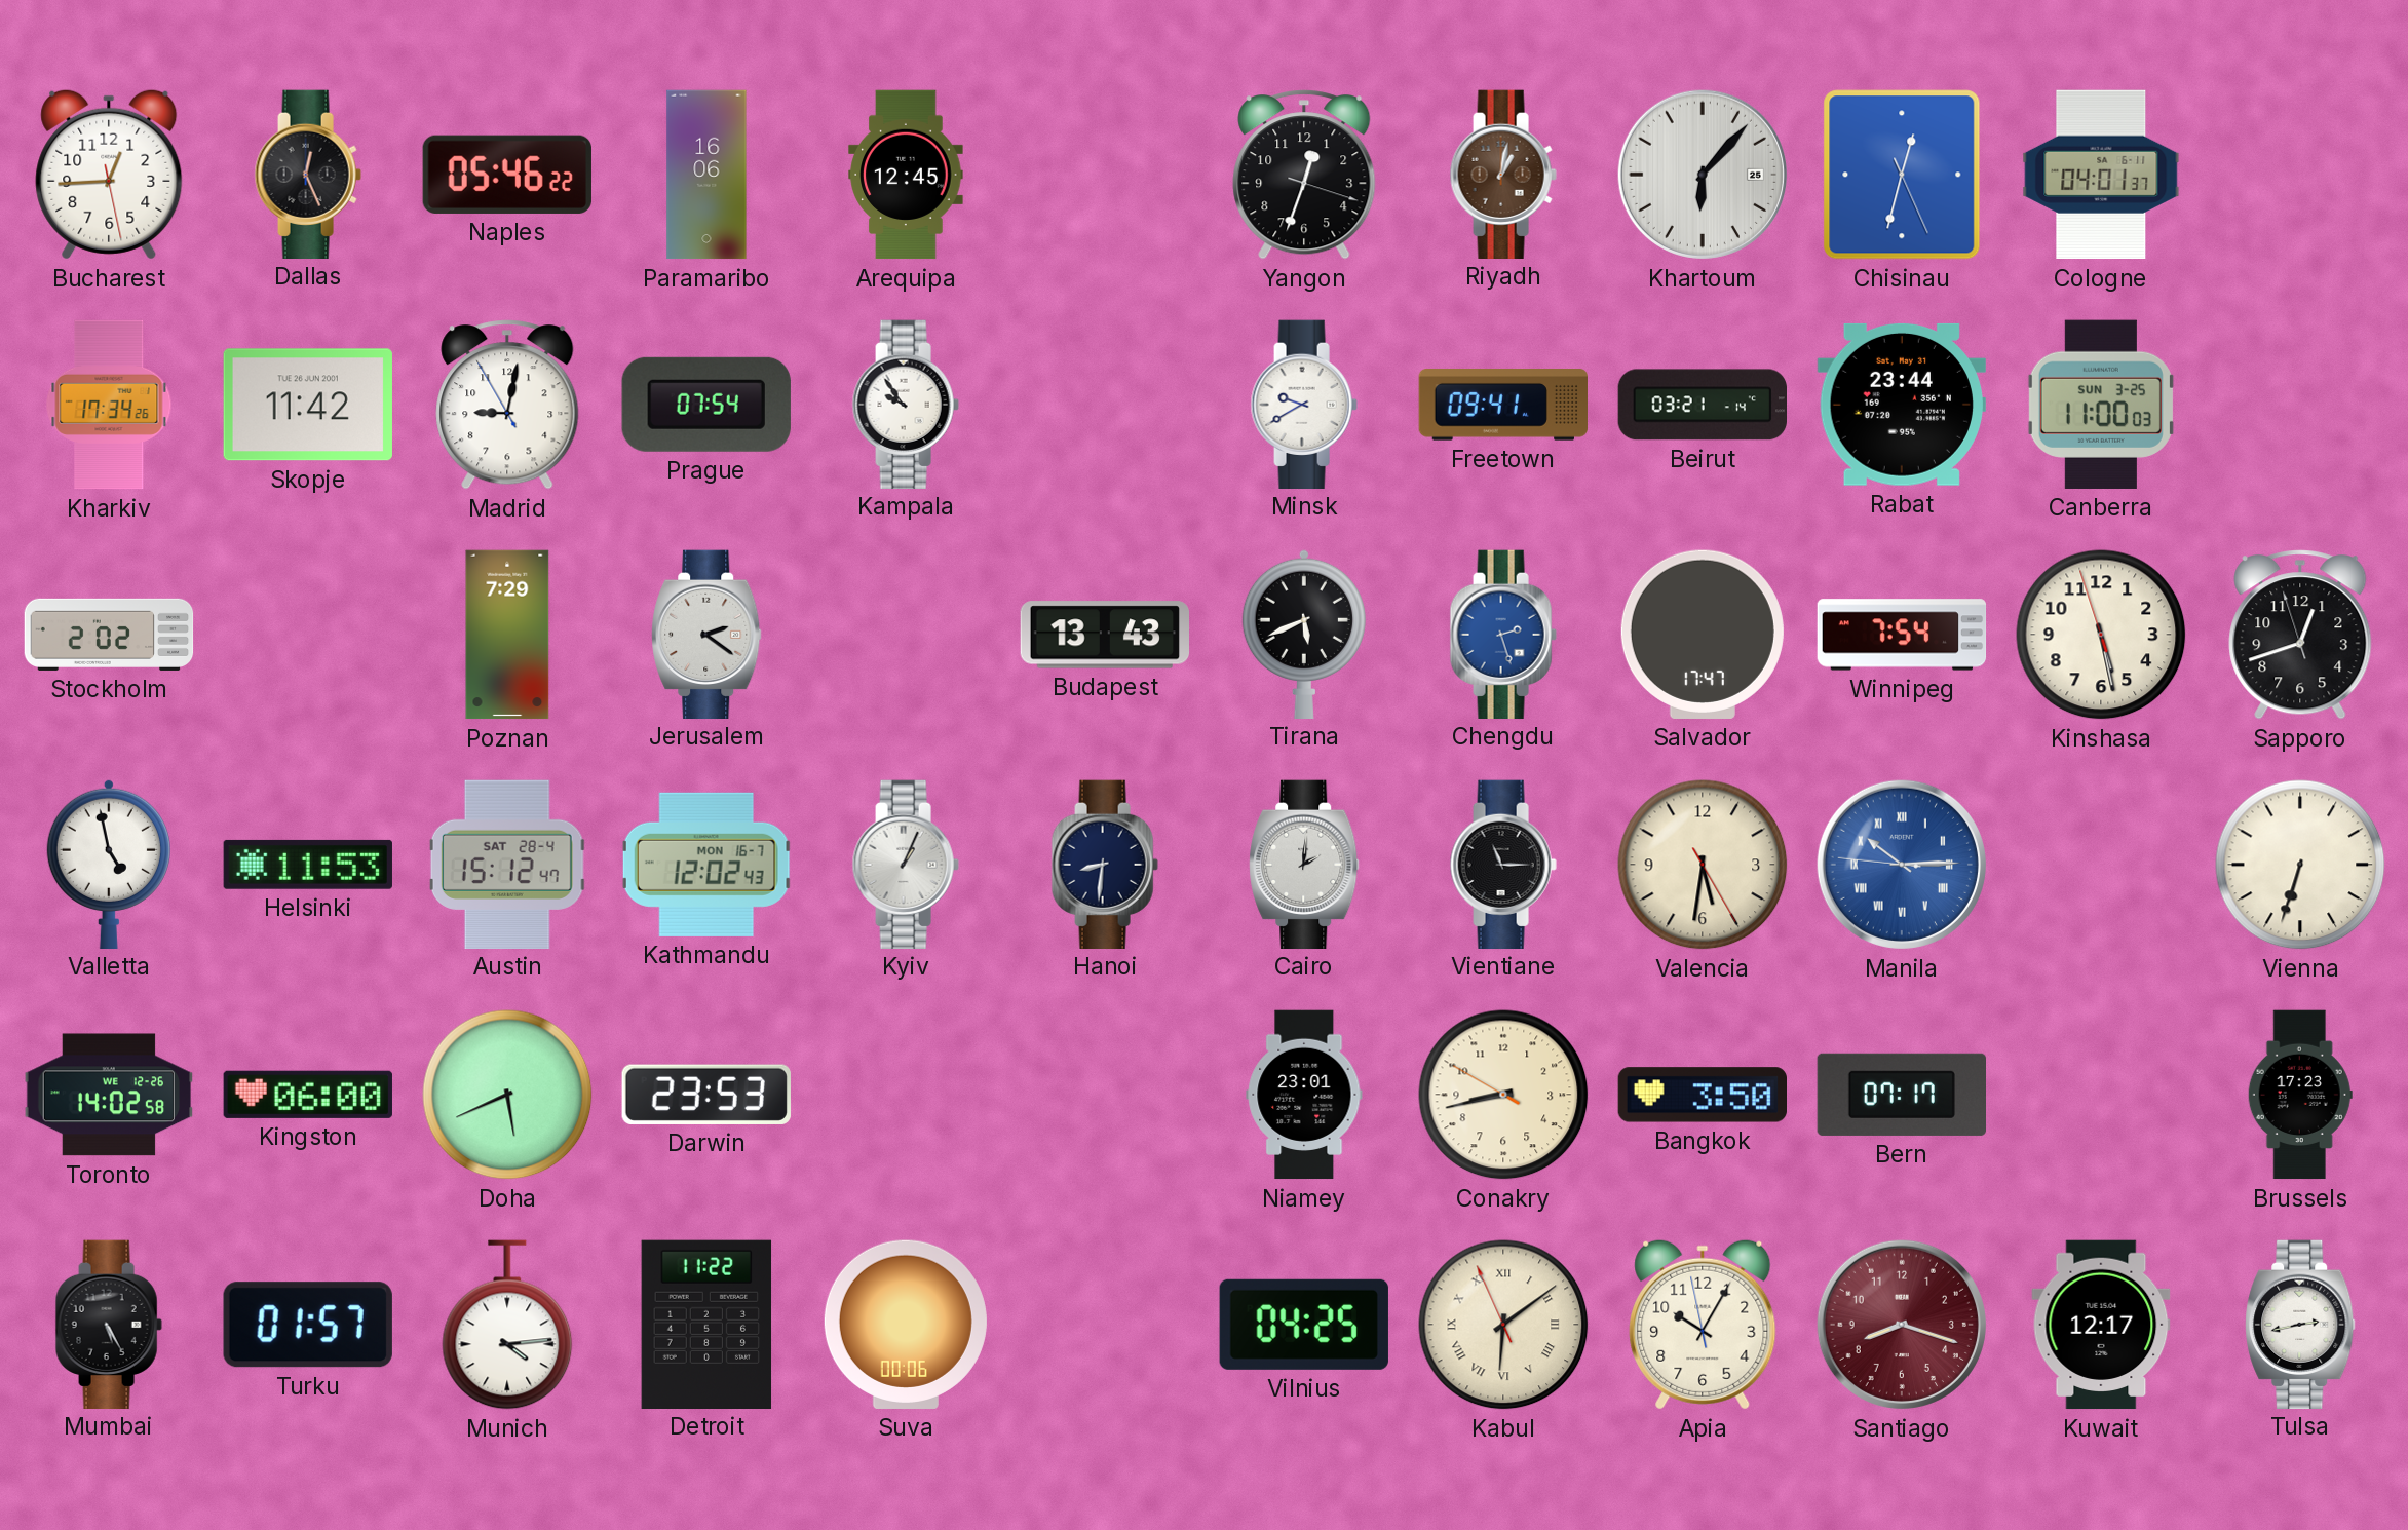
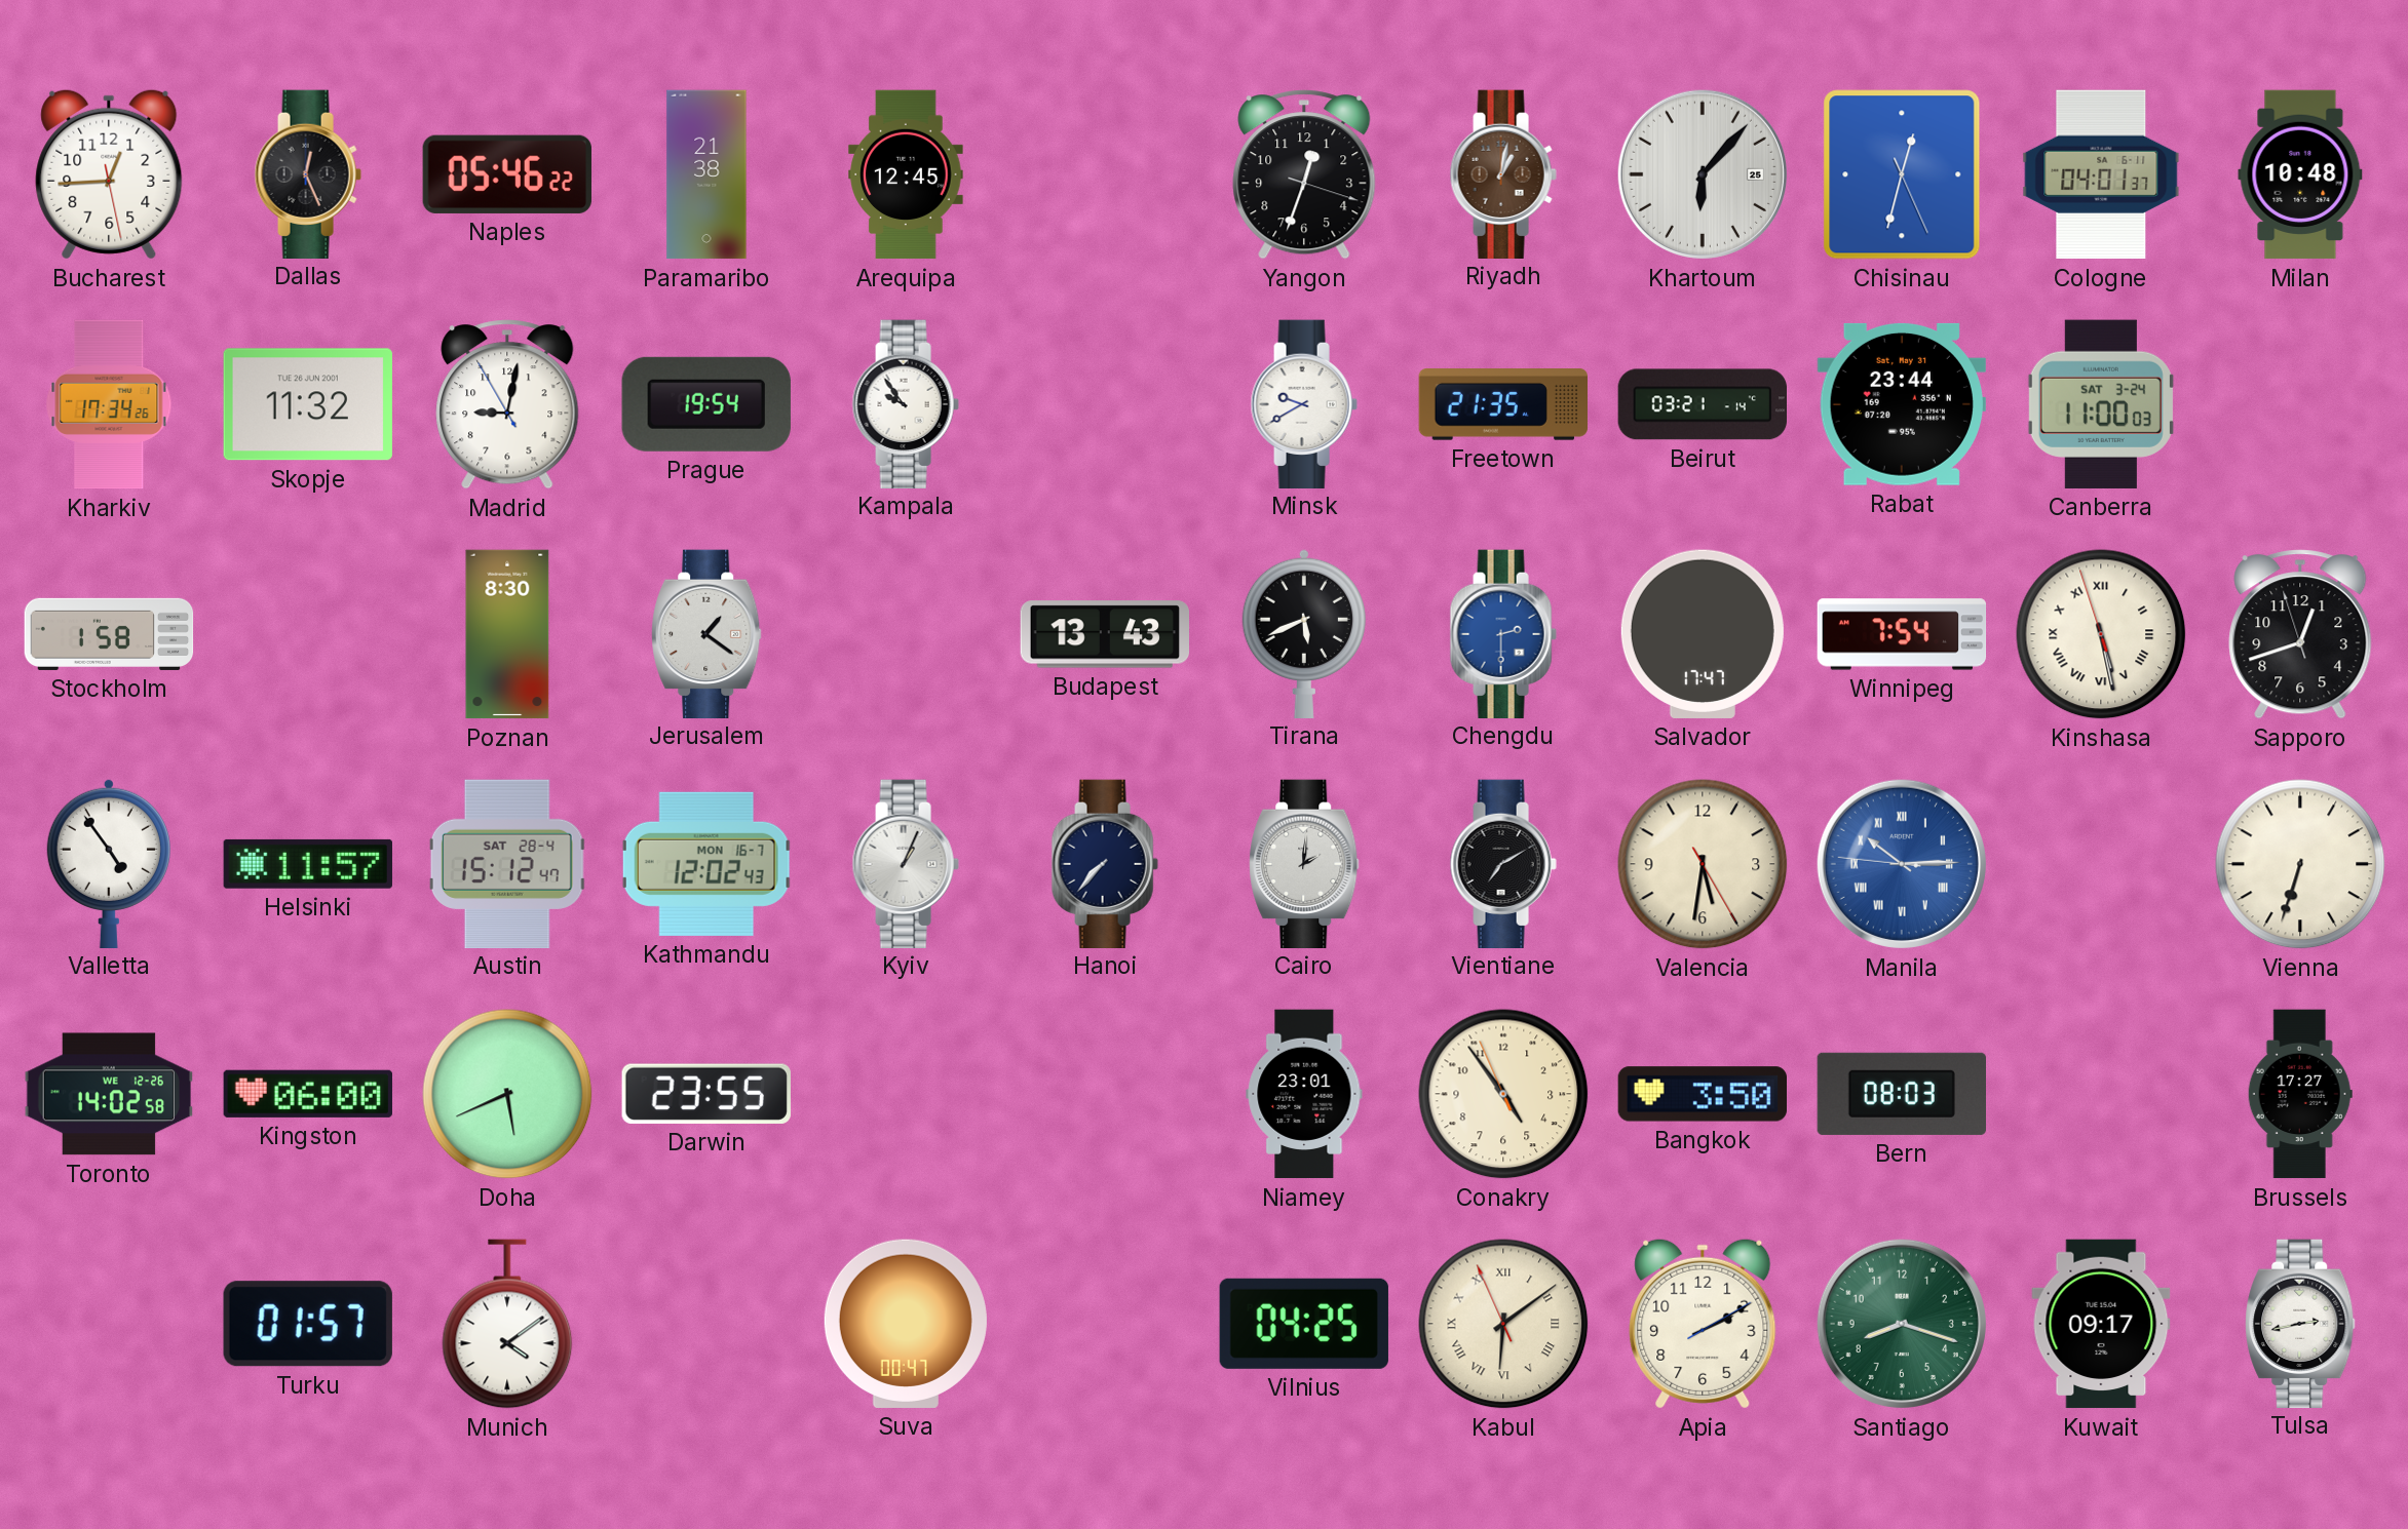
Paramaribo: 16:06 -> 21:38
Milan: none -> 10:48
Skopje: 11:42 -> 11:32
Prague: 07:54 -> 19:54
Freetown: 09:41 -> 21:35
Canberra date: SUN 3-25 -> SAT 3-24
Stockholm: 2:02 -> 1:58
Poznan: 7:29 -> 8:30
Jerusalem: 2:21 -> 1:21
Chengdu: 2:27 -> 2:30
Kinshasa numerals: Arabic -> Roman
Valletta: 4:58 -> 4:54
Helsinki: 11:53 -> 11:57
Hanoi: 8:31 -> 7:37
Vientiane: 11:15 -> 7:10
Darwin: 23:53 -> 23:55
Conakry: 8:42 -> 4:53
Bern: 07:17 -> 08:03
Brussels: 17:23 -> 17:27
Mumbai: 5:25 -> none
Munich: 4:14 -> 4:09
Detroit: 11:22 -> none
Suva: 00:06 -> 00:47
Apia: 10:04 -> 2:10
Santiago dial: burgundy -> green
Kuwait: 12:17 -> 09:17
